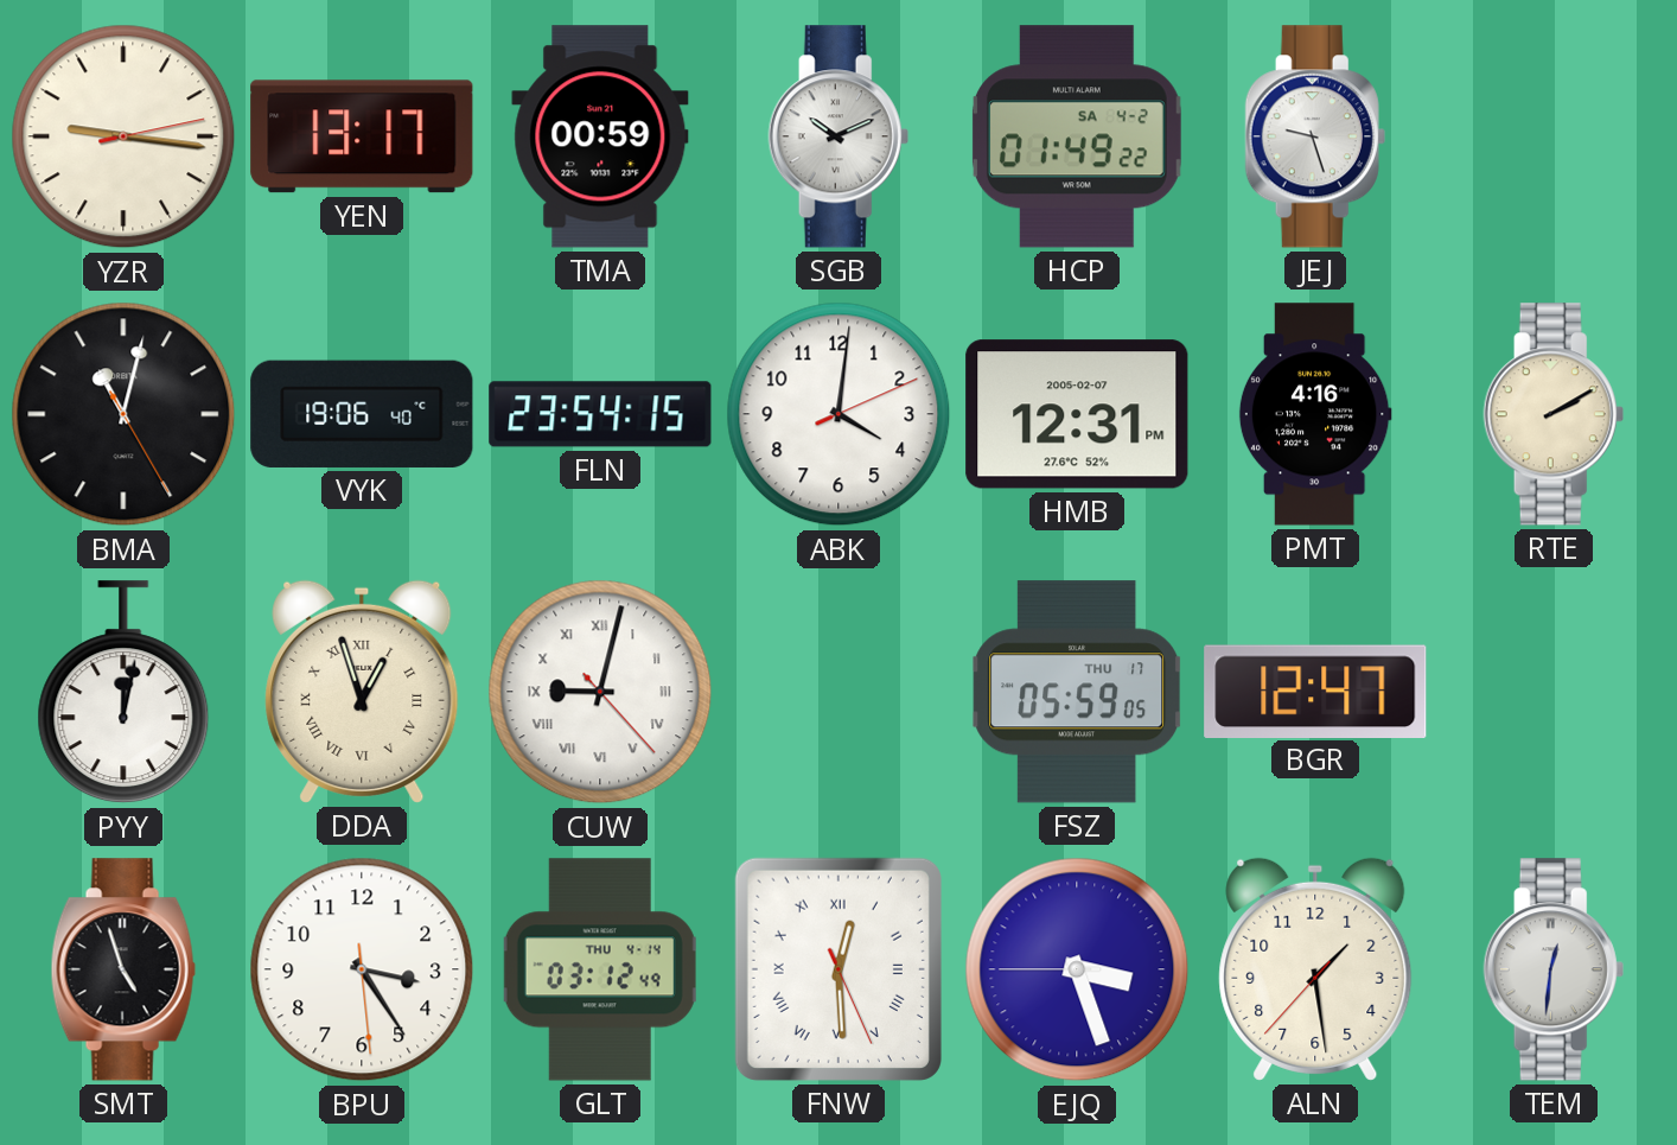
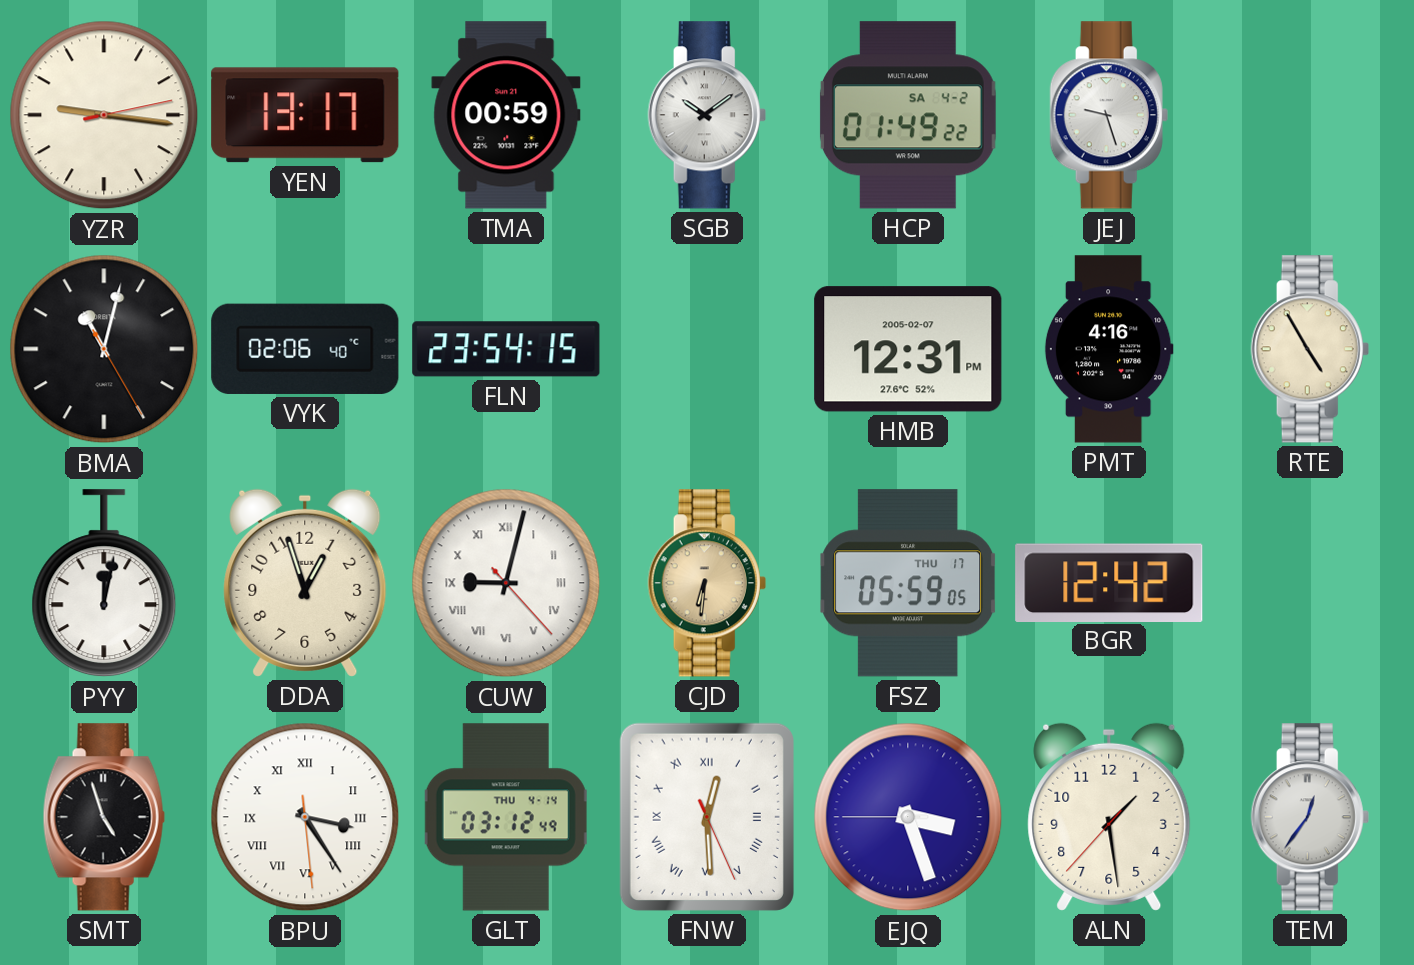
SGB: 10:11 -> 10:09
VYK: 19:06 -> 02:06
ABK: 4:01 -> none
RTE: 2:10 -> 4:55
DDA numerals: Roman -> Arabic
CJD: none -> 6:31
BGR: 12:47 -> 12:42
BPU numerals: Arabic -> Roman
TEM: 12:31 -> 12:36
